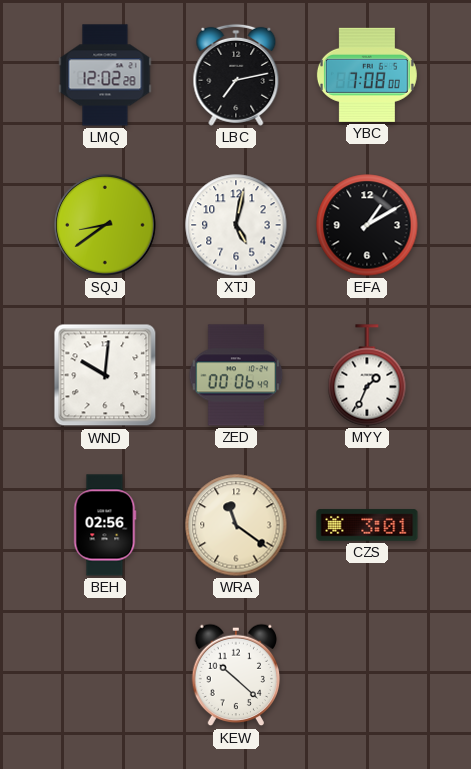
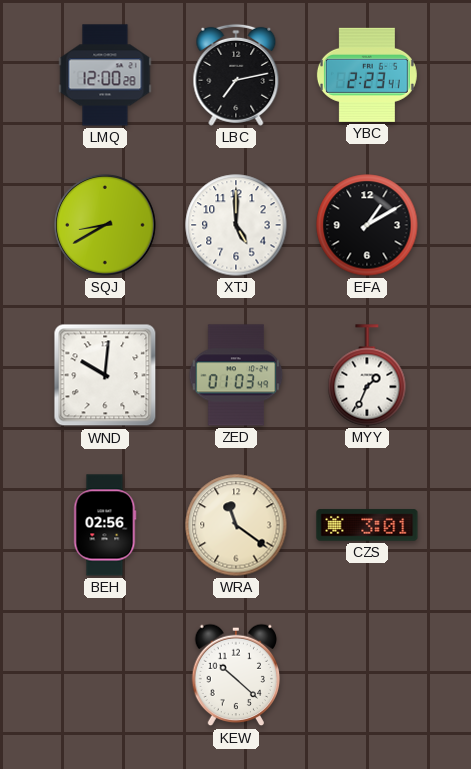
LMQ: 12:02 -> 12:00
YBC: 7:08 -> 2:23
SQJ: 8:39 -> 8:40
XTJ: 5:02 -> 5:00
ZED: 00:06 -> 01:03
